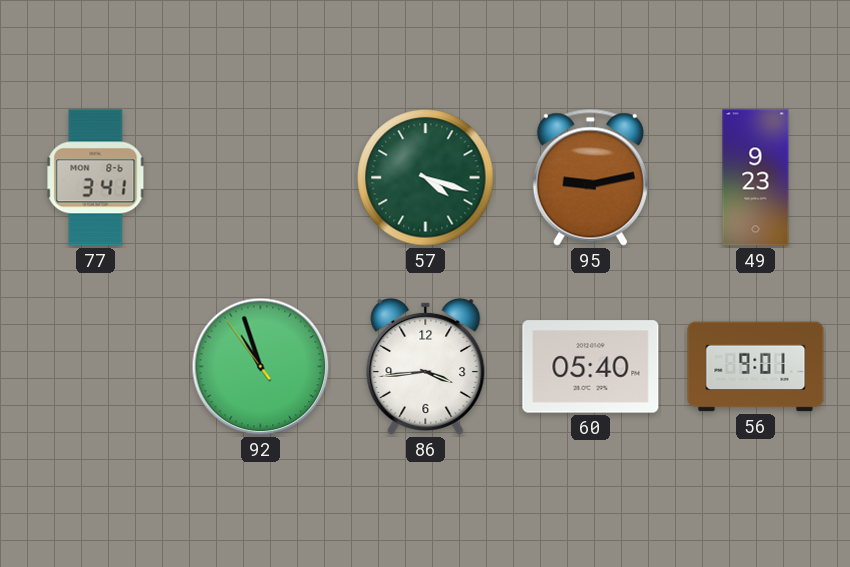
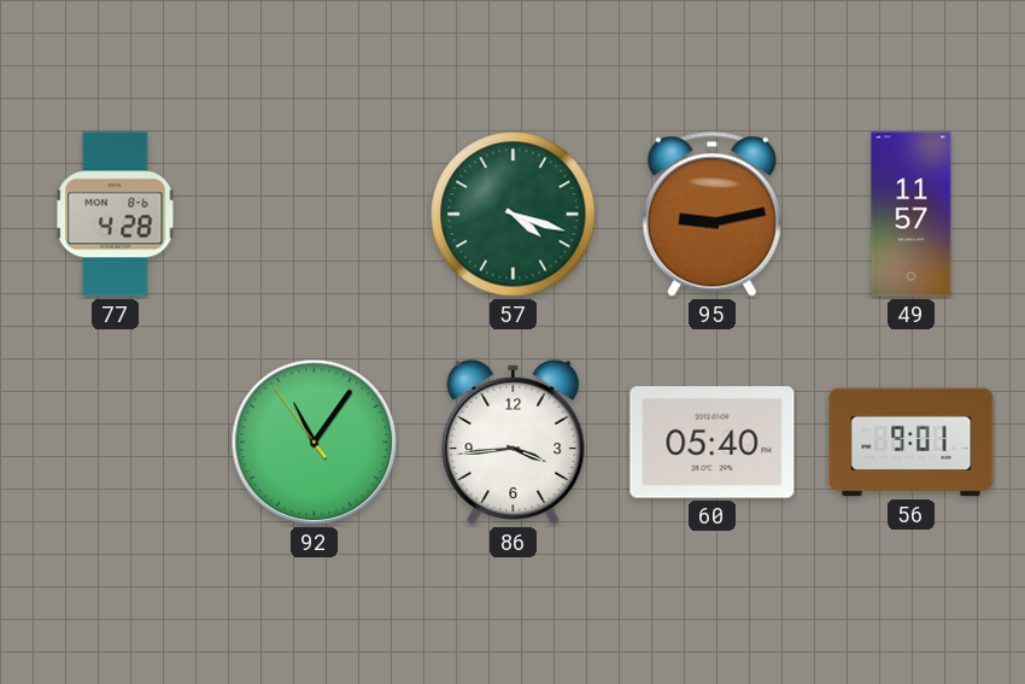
77: 3:41 -> 4:28
49: 9:23 -> 11:57
92: 10:56 -> 11:05
